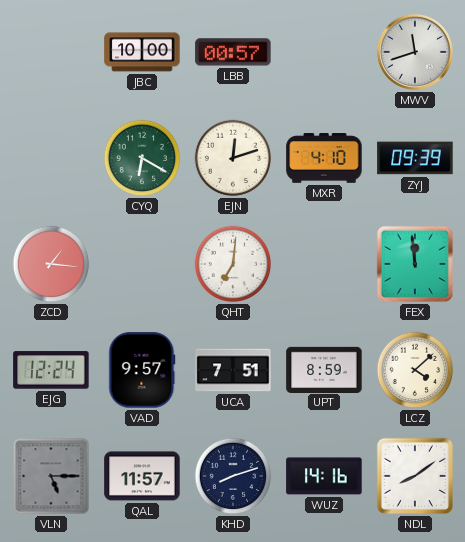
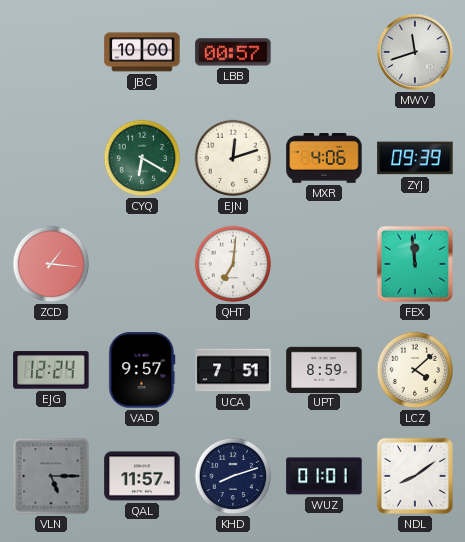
MXR: 4:10 -> 4:06
WUZ: 14:16 -> 01:01
